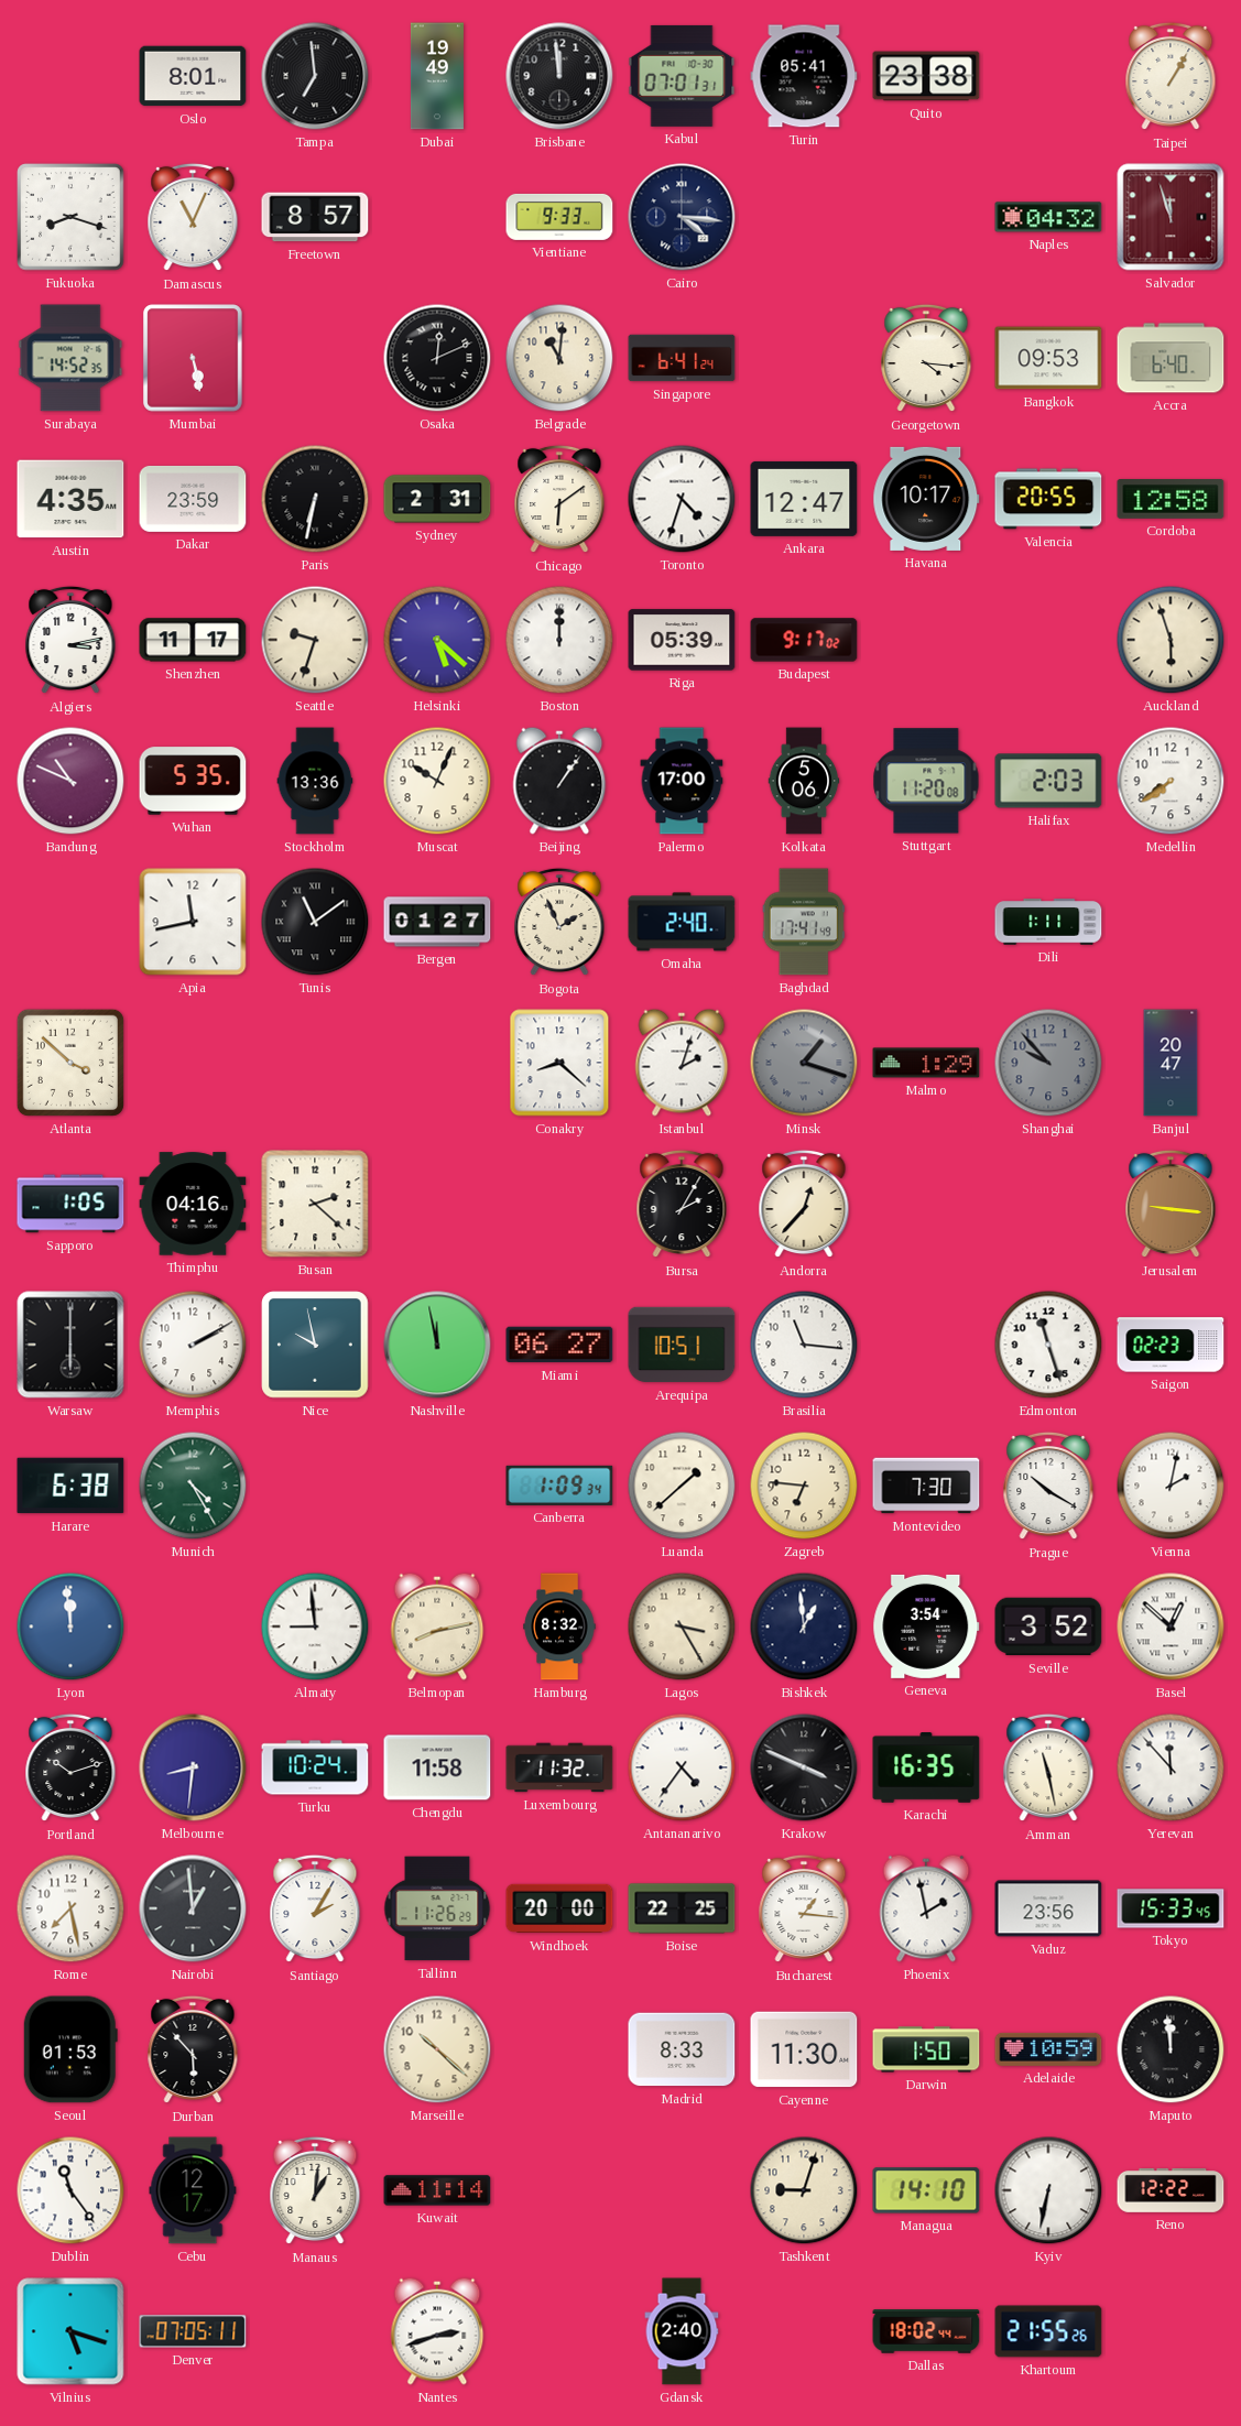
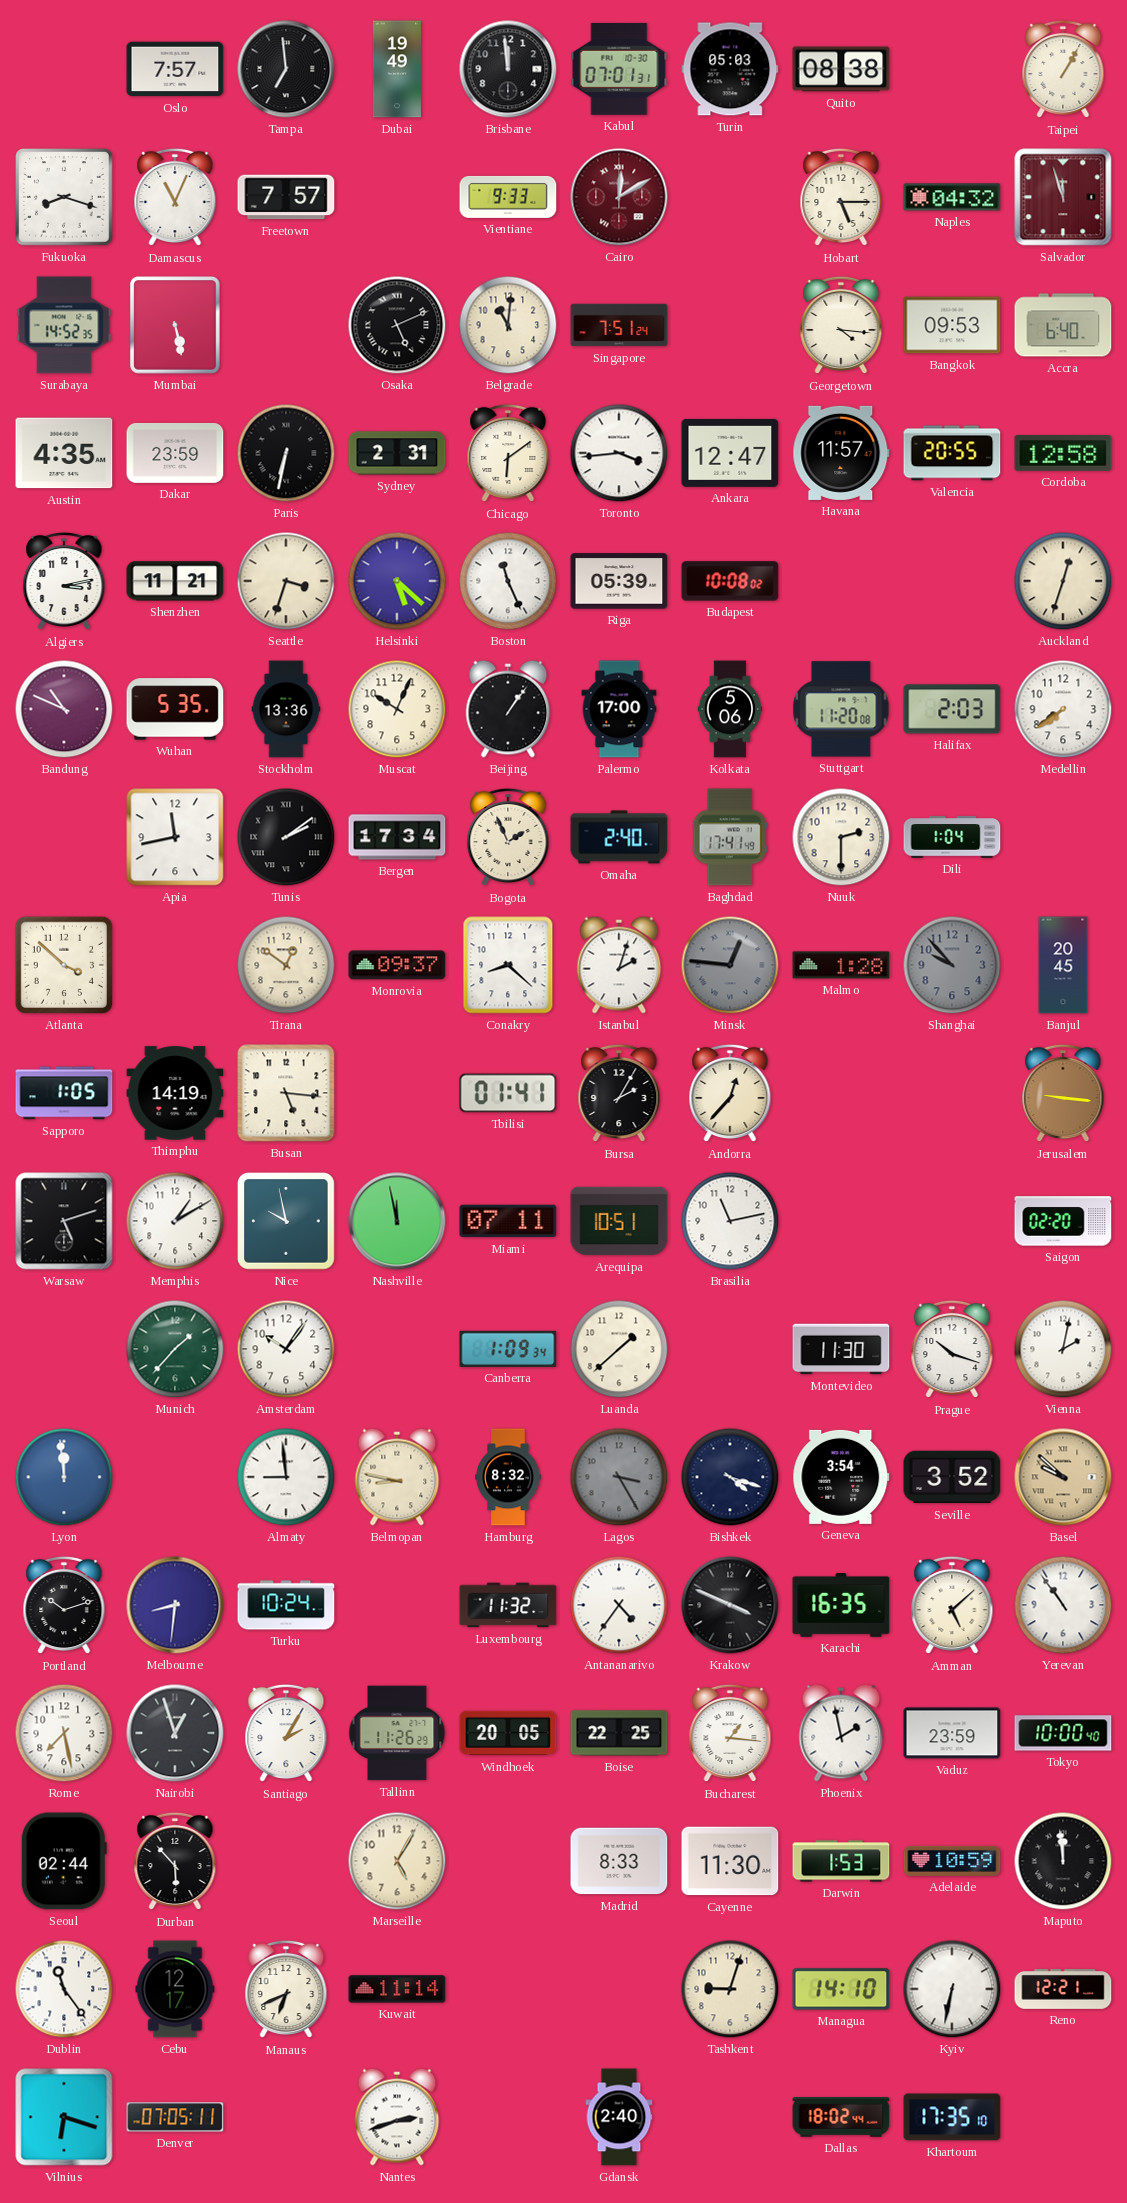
Oslo: 8:01 -> 7:57
Turin: 05:41 -> 05:03
Quito: 23:38 -> 08:38
Freetown: 8:57 -> 7:57
Cairo: 4:16 -> 12:10
Cairo dial: navy -> burgundy
Hobart: none -> 5:15
Osaka: 12:11 -> 5:11
Singapore: 6:41 -> 7:51
Toronto: 4:33 -> 3:44
Havana: 10:17 -> 11:57
Shenzhen: 11:17 -> 11:21
Seattle: 9:33 -> 3:33
Boston: 12:00 -> 11:26
Budapest: 9:17 -> 10:08
Auckland: 5:57 -> 12:33
Tunis: 11:09 -> 2:09
Bergen: 01:27 -> 17:34
Nuuk: none -> 2:30
Dili: 1:11 -> 1:04
Tirana: none -> 12:51
Monrovia: none -> 09:37
Minsk: 1:18 -> 12:46
Malmo: 1:29 -> 1:28
Banjul: 20:47 -> 20:45
Thimphu: 04:16 -> 14:19
Busan: 2:22 -> 5:16
Tbilisi: none -> 01:41
Warsaw: 6:00 -> 5:12
Memphis: 2:10 -> 1:10
Miami: 06:27 -> 07:11
Brasilia: 11:16 -> 11:13
Edmonton: 11:27 -> none
Saigon: 02:23 -> 02:20
Harare: 6:38 -> none
Munich: 4:25 -> 1:37
Amsterdam: none -> 10:06
Zagreb: 6:46 -> none
Montevideo: 7:30 -> 11:30
Prague: 10:20 -> 10:18
Belmopan: 8:13 -> 8:47
Lagos dial: cream -> grey
Bishkek: 12:59 -> 4:18
Basel: 12:52 -> 9:52
Basel dial: white -> champagne
Chengdu: 11:58 -> none
Amman: 11:28 -> 5:08
Yerevan: 11:53 -> 10:54
Nairobi: 12:59 -> 12:57
Windhoek: 20:00 -> 20:05
Vaduz: 23:56 -> 23:59
Tokyo: 15:33 -> 10:00
Seoul: 01:53 -> 02:44
Marseille: 10:22 -> 5:05
Darwin: 1:50 -> 1:53
Manaus: 1:01 -> 6:41
Reno: 12:22 -> 12:21
Vilnius: 5:18 -> 6:18
Khartoum: 21:55 -> 17:35
